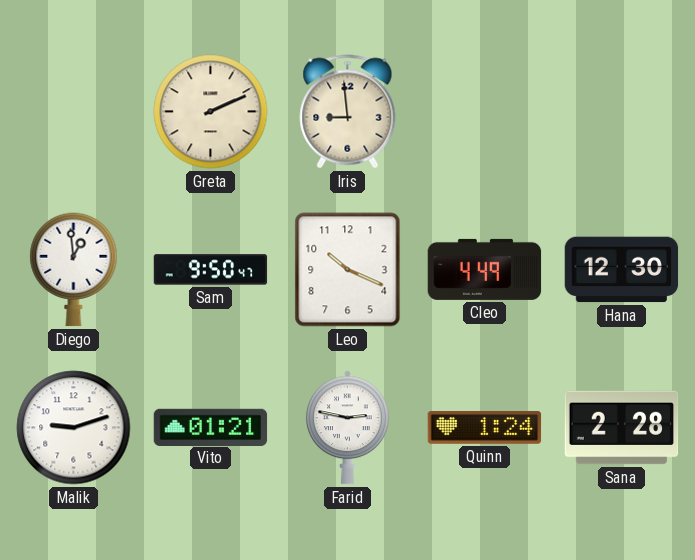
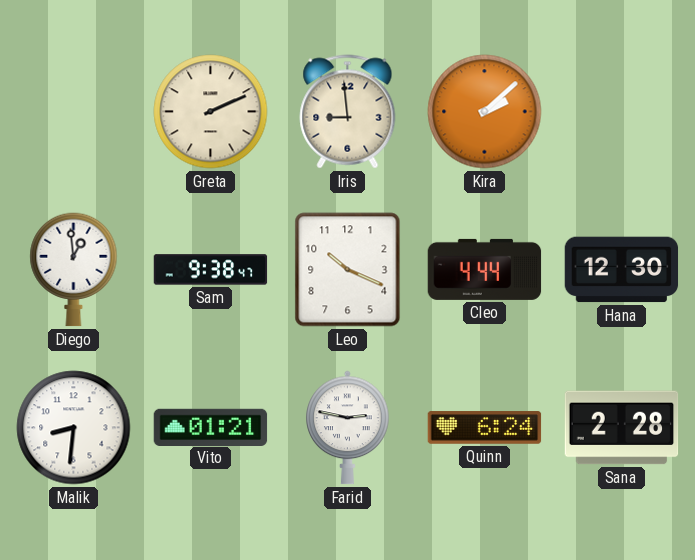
Kira: none -> 2:08
Sam: 9:50 -> 9:38
Cleo: 4:49 -> 4:44
Malik: 9:12 -> 8:31
Quinn: 1:24 -> 6:24
